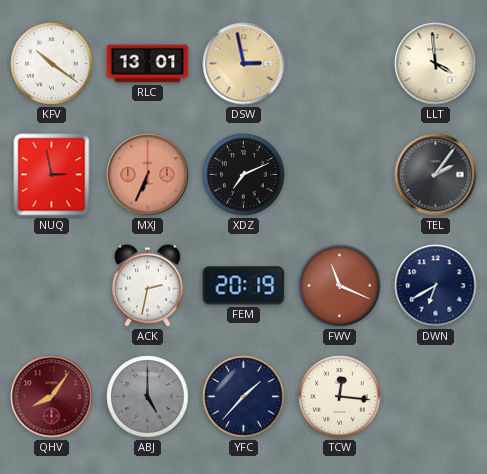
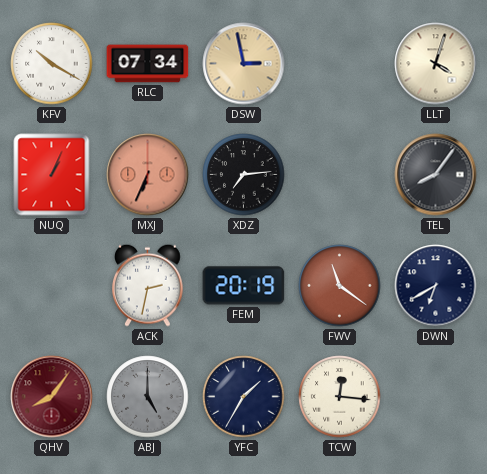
KFV: 10:21 -> 10:20
RLC: 13:01 -> 07:34
LLT: 3:59 -> 4:03
NUQ: 2:58 -> 1:04
XDZ: 7:11 -> 7:14
TEL: 2:06 -> 8:06
FWV: 11:19 -> 11:21
YFC: 1:37 -> 1:35
